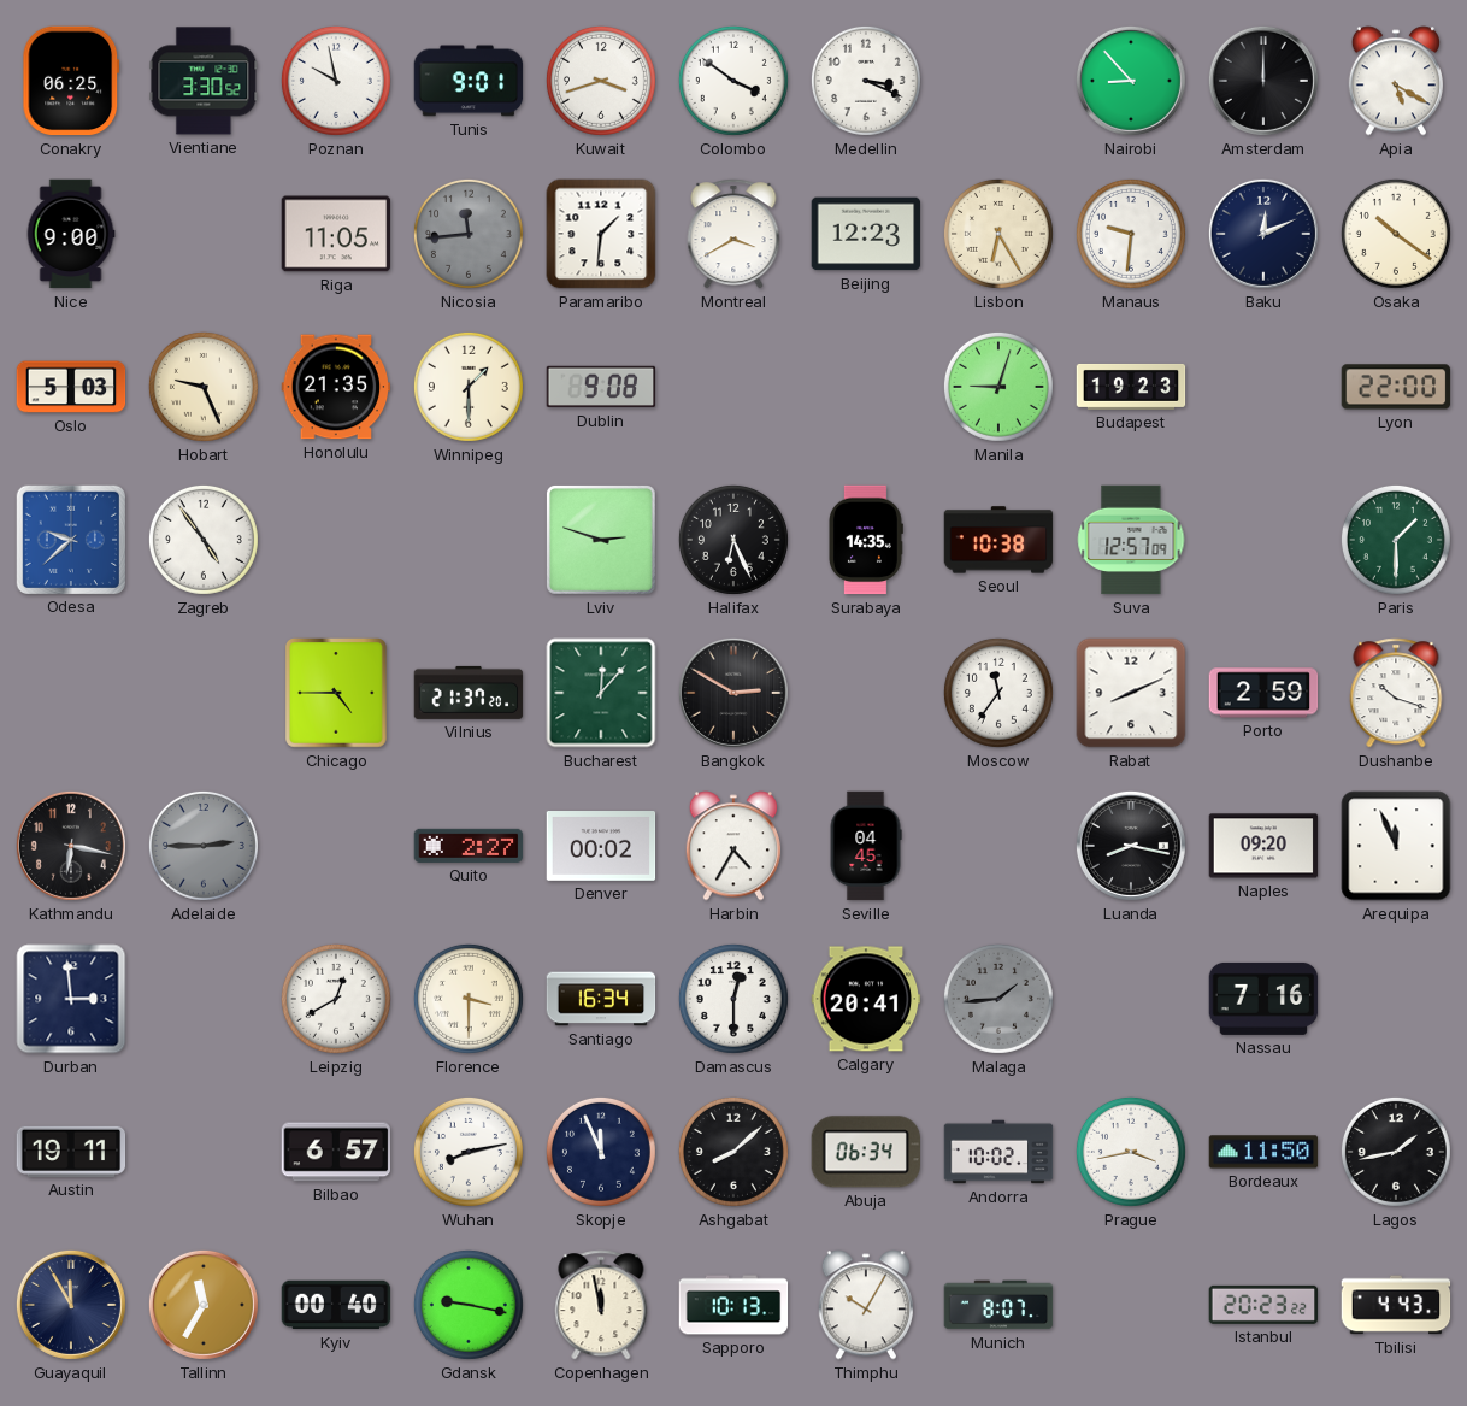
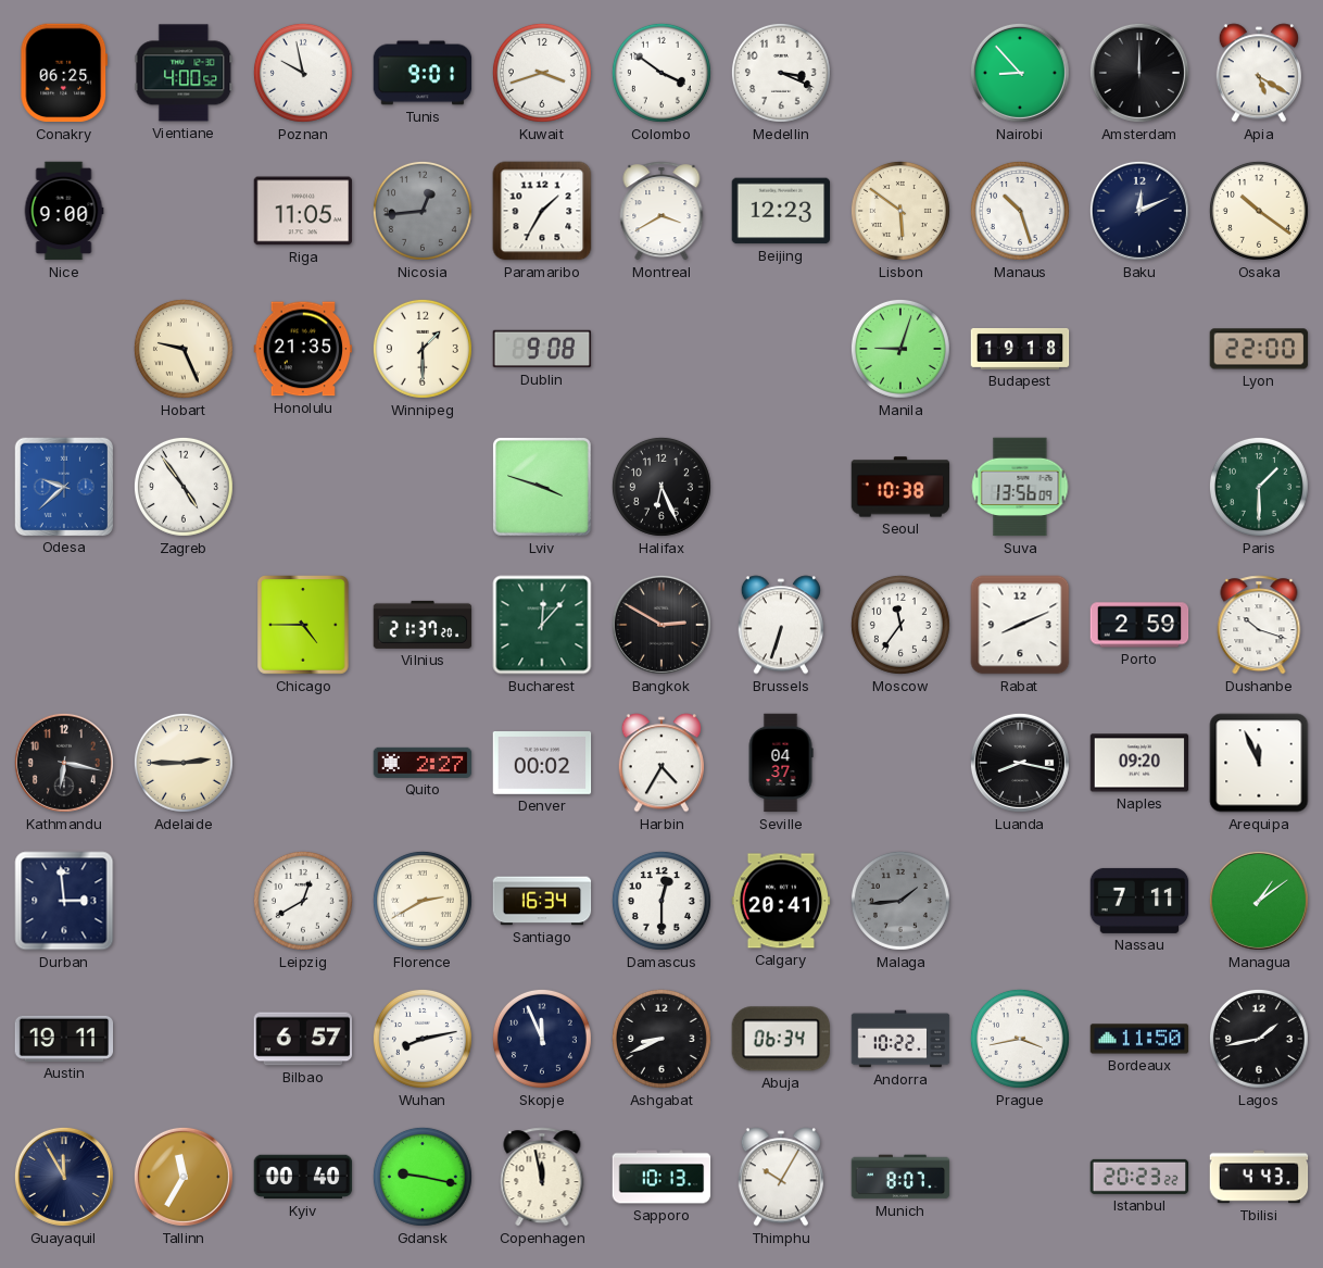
Vientiane: 3:30 -> 4:00
Nicosia: 11:44 -> 12:44
Paramaribo: 1:31 -> 1:35
Lisbon: 6:25 -> 5:51
Manaus: 9:31 -> 10:27
Oslo: 5:03 -> none
Budapest: 19:23 -> 19:18
Lviv: 2:48 -> 3:48
Surabaya: 14:35 -> none
Suva: 12:57 -> 13:56
Brussels: none -> 6:33
Adelaide dial: grey -> cream
Seville: 04:45 -> 04:37
Florence: 3:30 -> 2:40
Nassau: 7:16 -> 7:11
Managua: none -> 1:09
Ashgabat: 8:08 -> 8:41
Andorra: 10:02 -> 10:22
